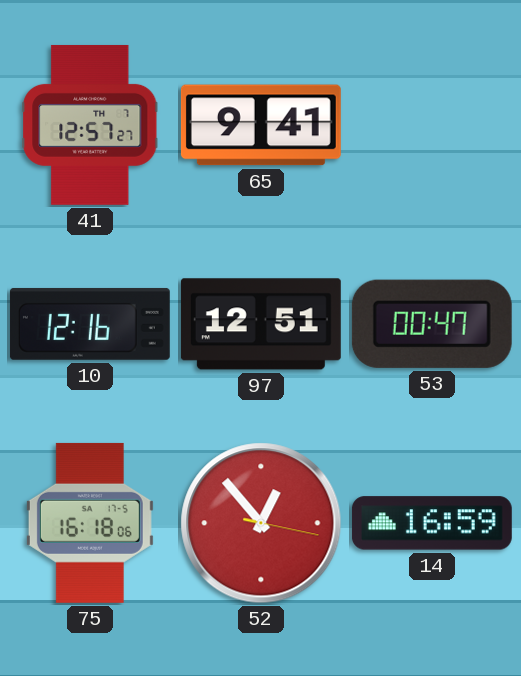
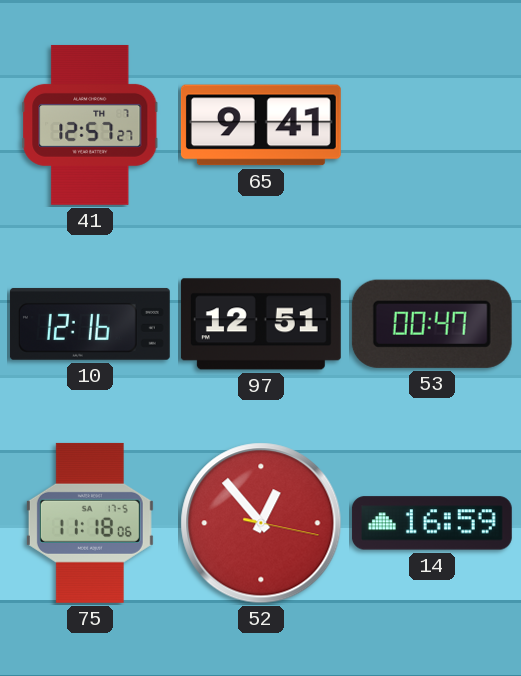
75: 16:18 -> 11:18
